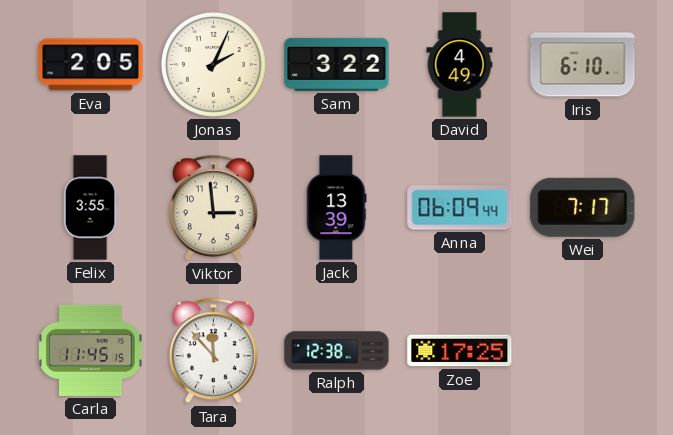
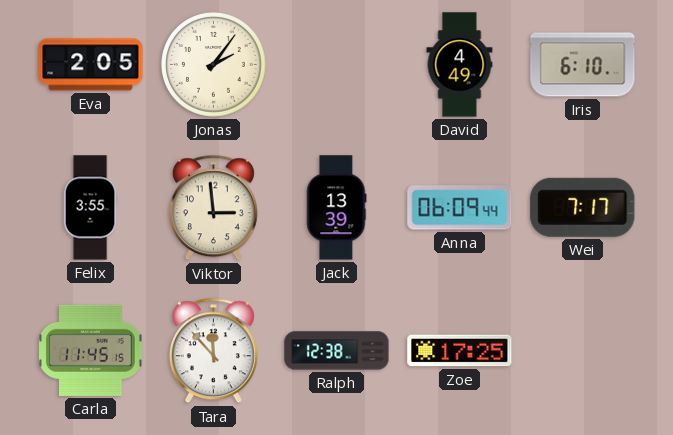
Jonas: 2:04 -> 2:06
Sam: 3:22 -> none
